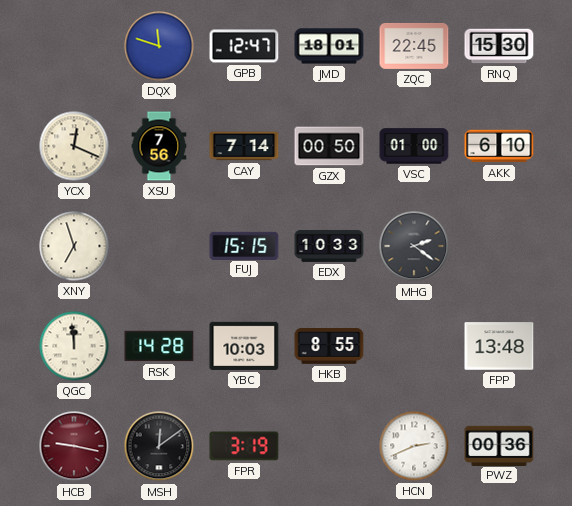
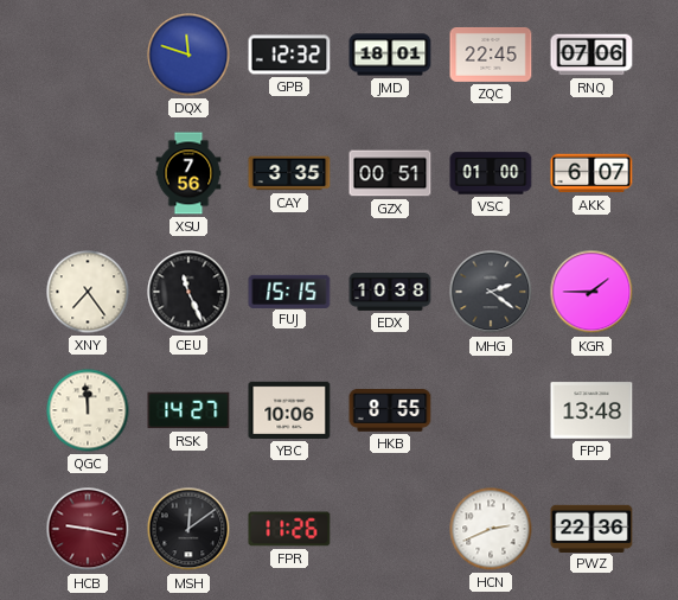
GPB: 12:47 -> 12:32
RNQ: 15:30 -> 07:06
YCX: 12:19 -> none
CAY: 7:14 -> 3:35
GZX: 00:50 -> 00:51
AKK: 6:10 -> 6:07
XNY: 6:57 -> 7:24
CEU: none -> 11:26
EDX: 10:33 -> 10:38
KGR: none -> 1:45
RSK: 14:28 -> 14:27
YBC: 10:03 -> 10:06
FPR: 3:19 -> 11:26
PWZ: 00:36 -> 22:36
